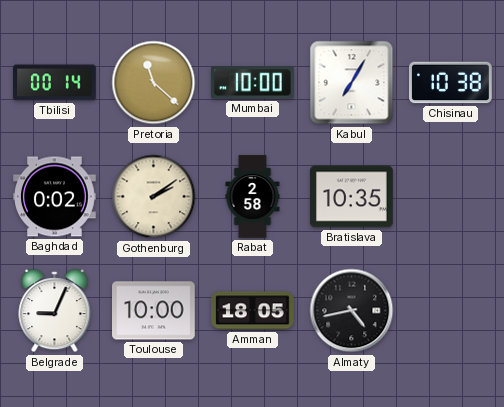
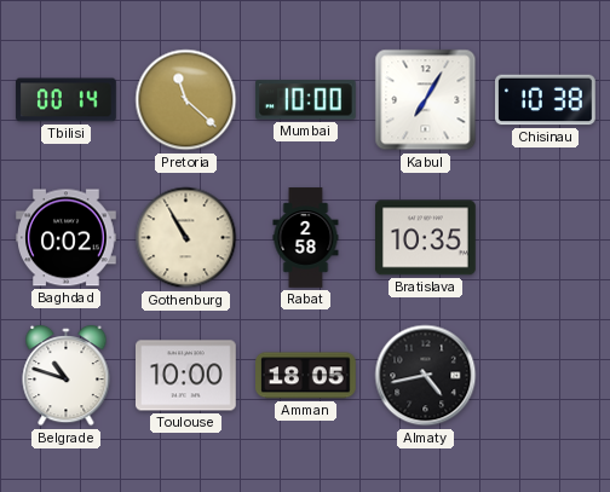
Gothenburg: 2:09 -> 10:55
Belgrade: 9:04 -> 10:48
